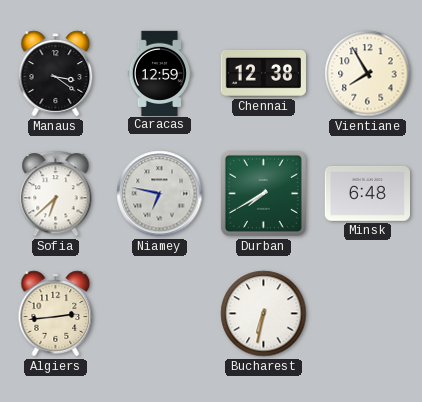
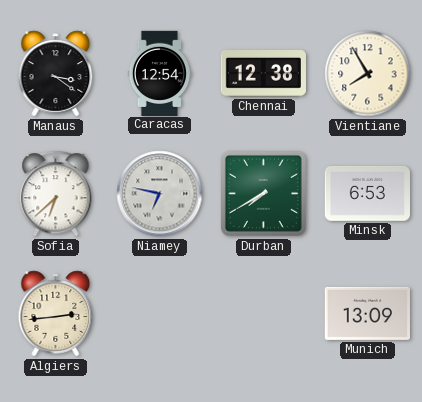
Caracas: 12:59 -> 12:54
Minsk: 6:48 -> 6:53
Bucharest: 6:32 -> none
Munich: none -> 13:09
